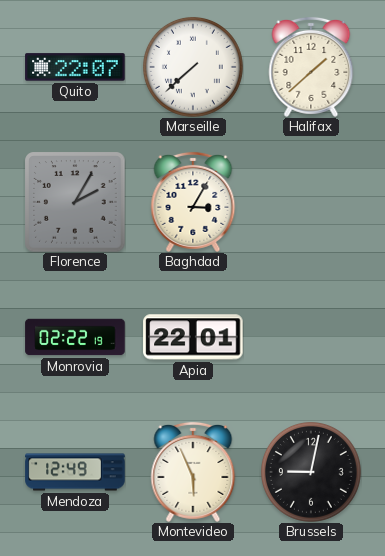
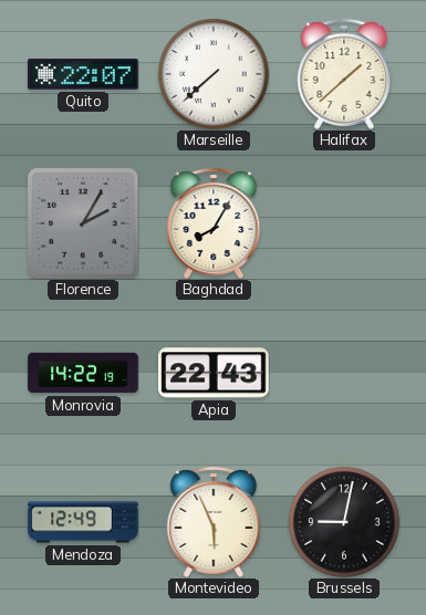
Baghdad: 3:05 -> 8:05
Monrovia: 02:22 -> 14:22
Apia: 22:01 -> 22:43
